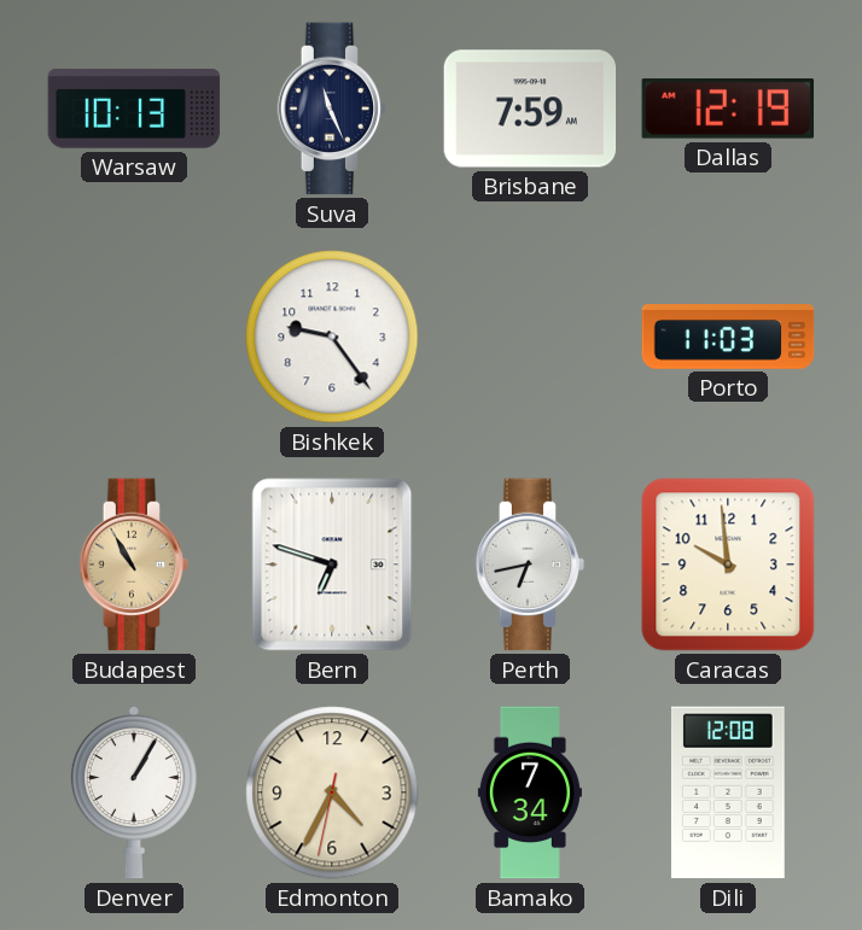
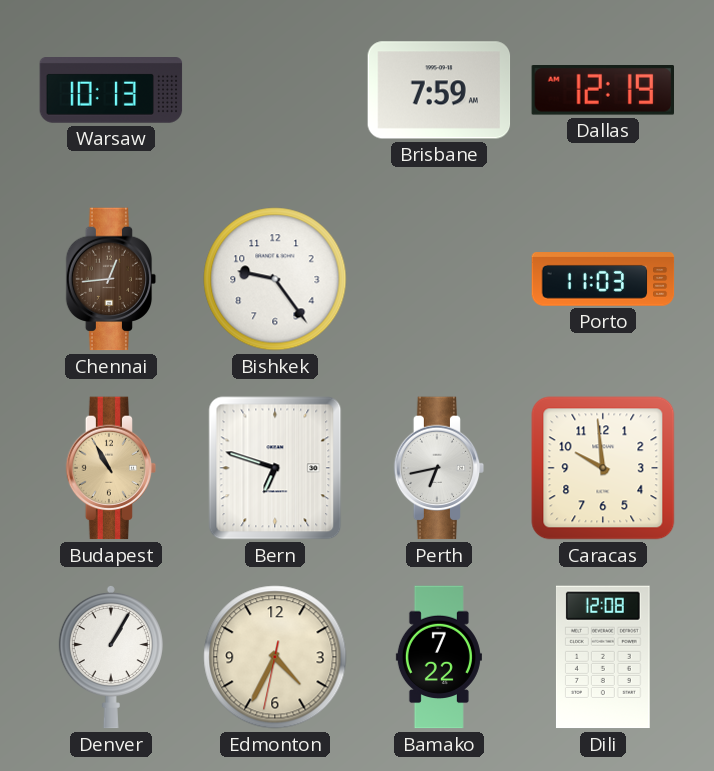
Suva: 11:26 -> none
Chennai: none -> 12:44
Bamako: 7:34 -> 7:22
